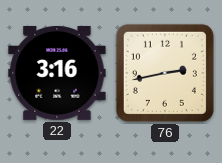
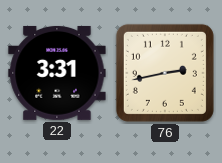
22: 3:16 -> 3:31
